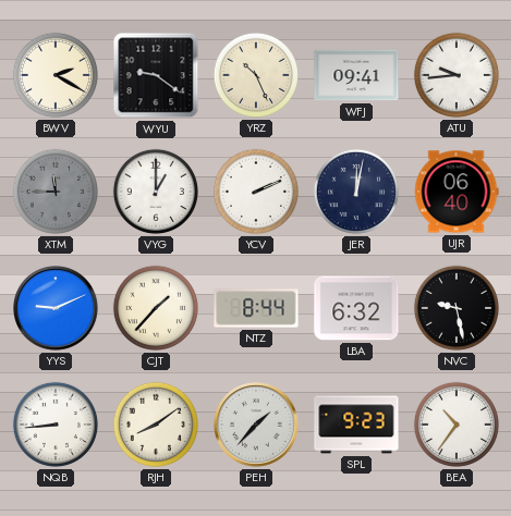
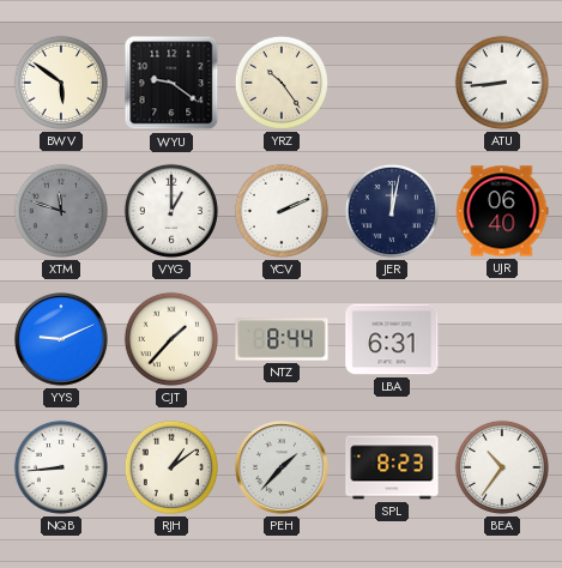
BWV: 2:20 -> 5:51
YRZ: 10:26 -> 10:24
WFJ: 09:41 -> none
ATU: 9:44 -> 8:44
XTM: 11:45 -> 11:48
LBA: 6:32 -> 6:31
NVC: 9:28 -> none
RJH: 8:09 -> 1:09
SPL: 9:23 -> 8:23
